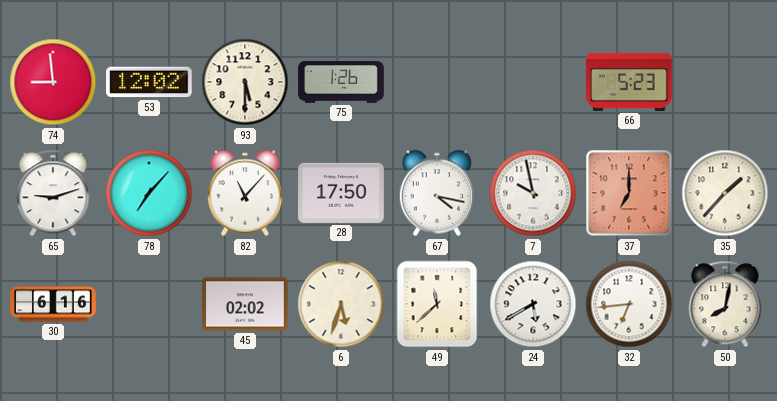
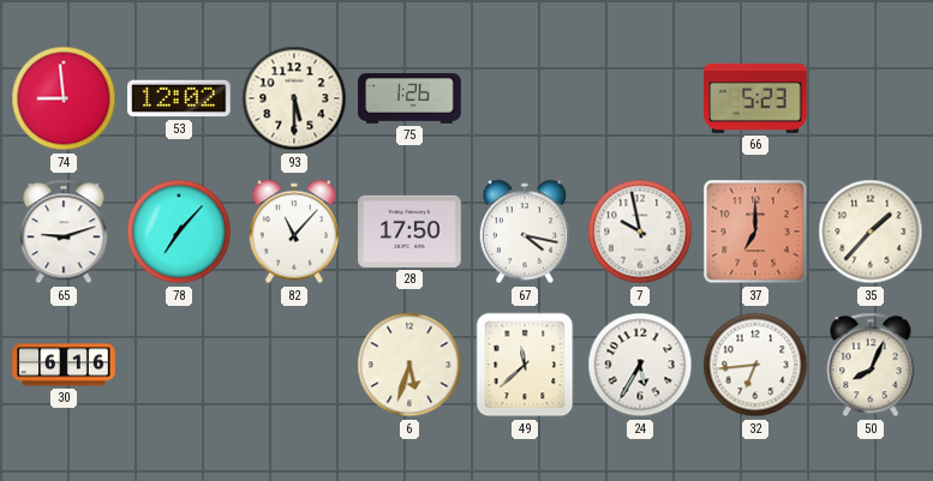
45: 02:02 -> none
24: 5:40 -> 5:35
50: 8:02 -> 8:04
